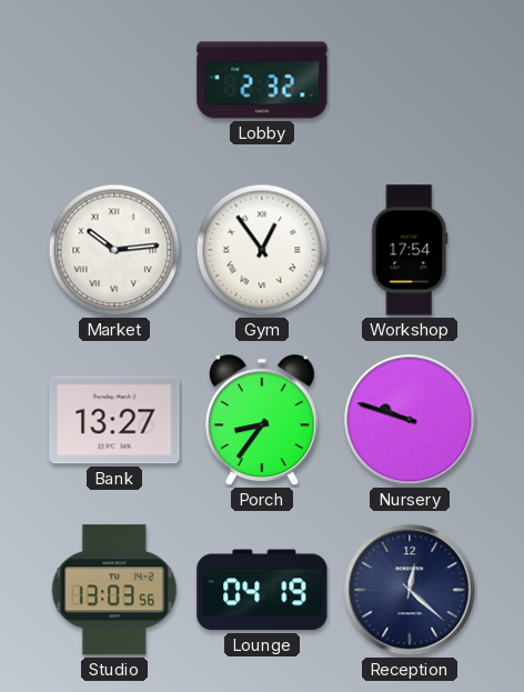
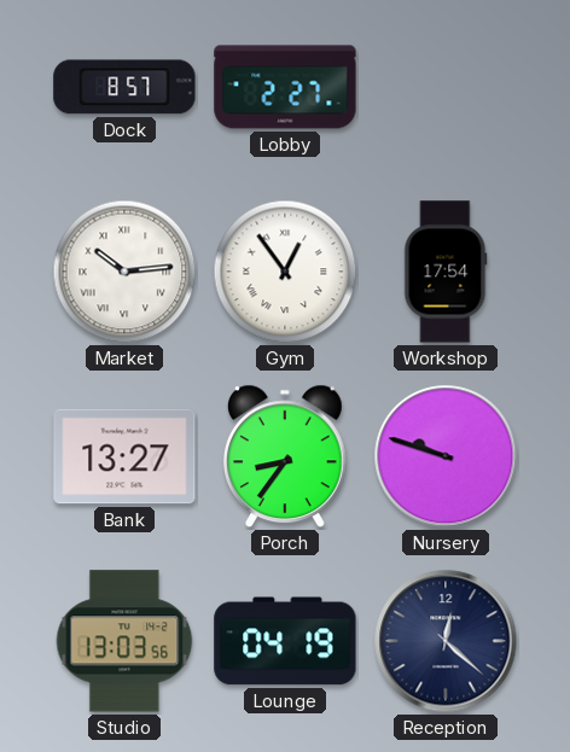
Dock: none -> 8:57
Lobby: 2:32 -> 2:27
